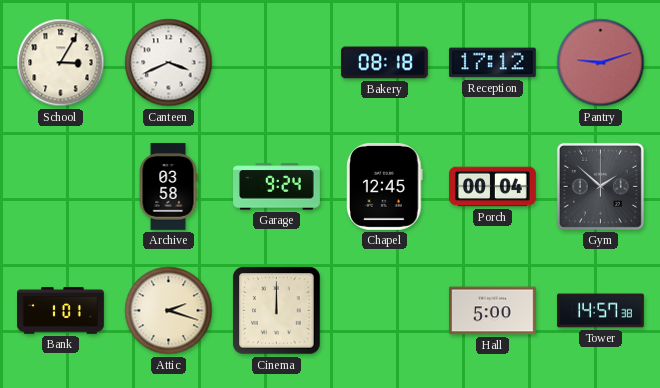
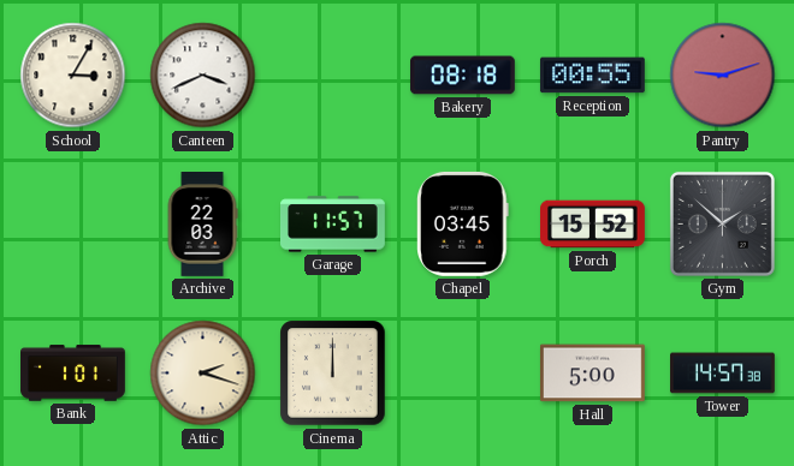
Reception: 17:12 -> 00:55
Archive: 03:58 -> 22:03
Garage: 9:24 -> 11:57
Chapel: 12:45 -> 03:45
Porch: 00:04 -> 15:52
